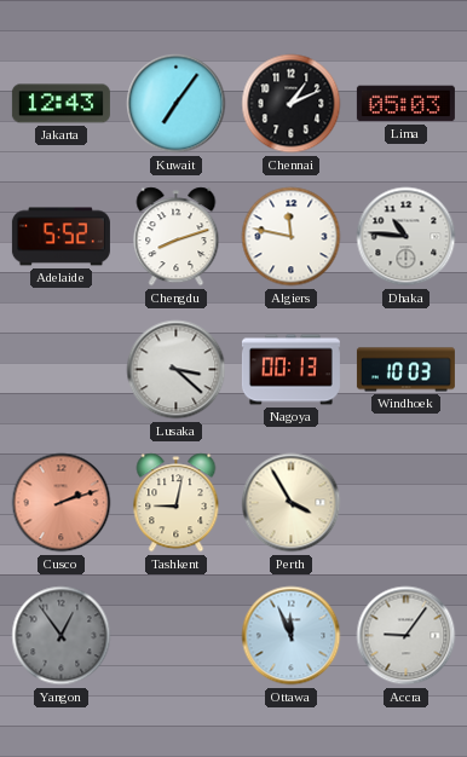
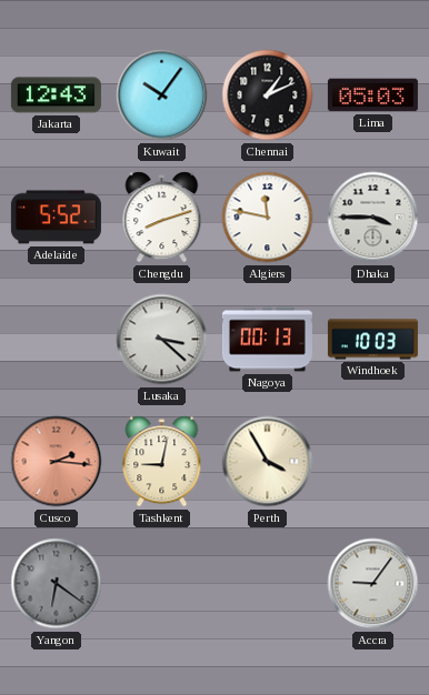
Kuwait: 7:06 -> 10:06
Dhaka: 10:46 -> 3:45
Cusco: 2:12 -> 2:16
Yangon: 12:54 -> 6:21
Ottawa: 11:56 -> none
